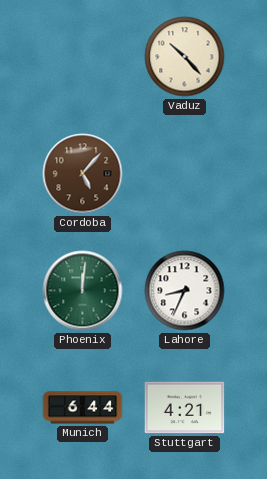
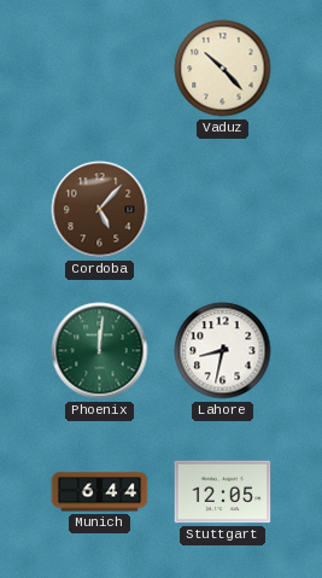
Lahore: 8:34 -> 8:32
Stuttgart: 4:21 -> 12:05
